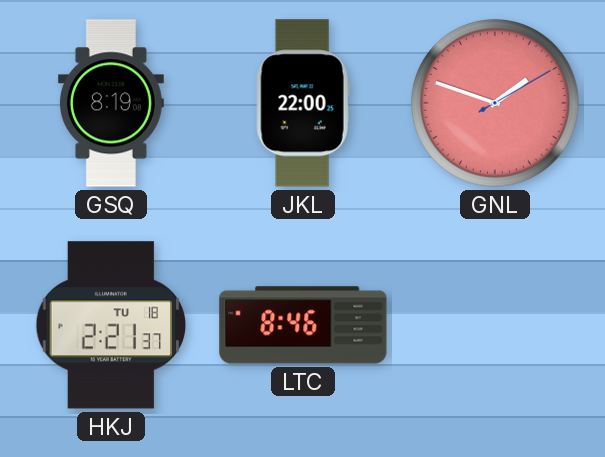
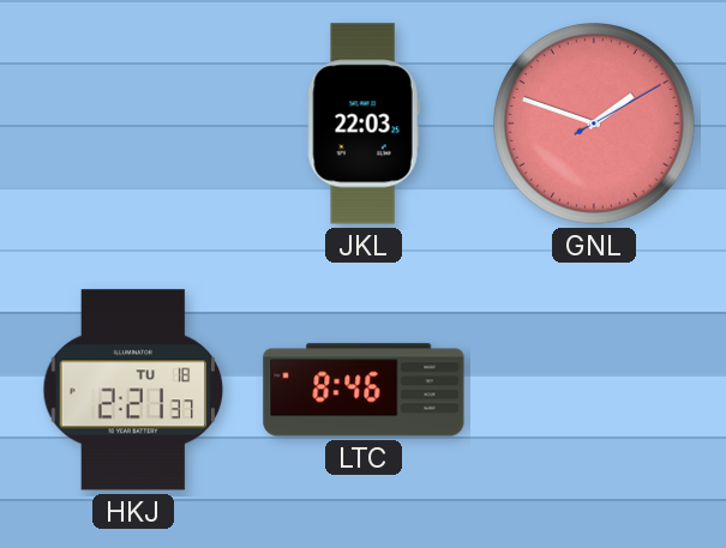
GSQ: 8:19 -> none
JKL: 22:00 -> 22:03
